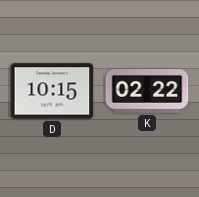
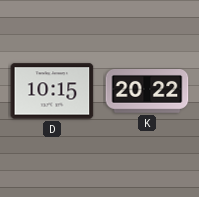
K: 02:22 -> 20:22
